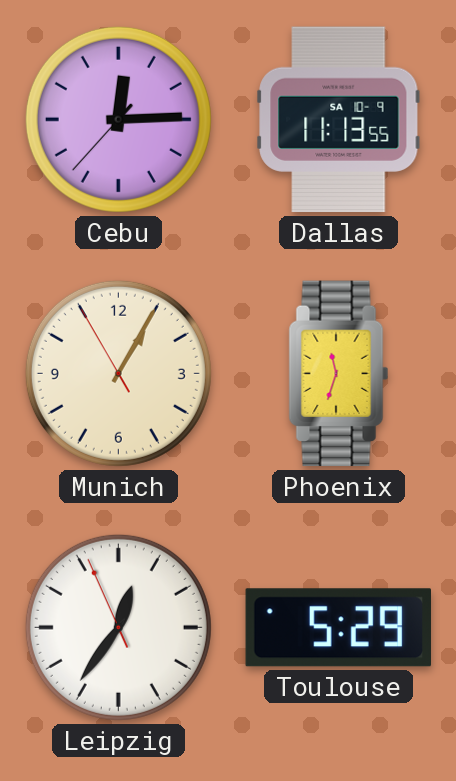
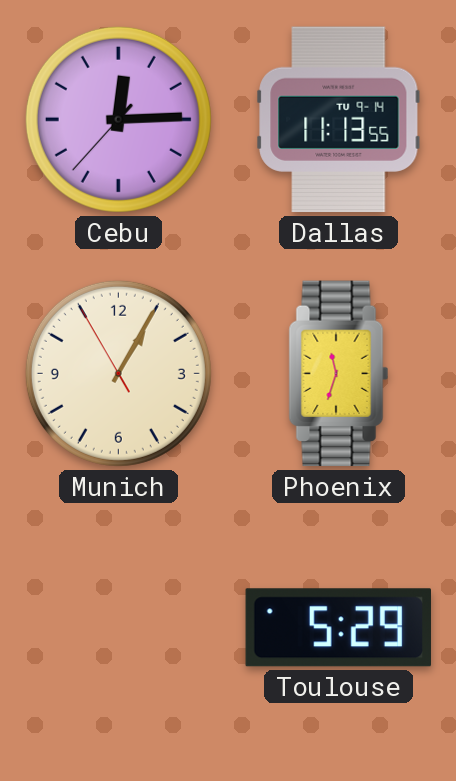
Dallas date: SA 10-9 -> TU 9-14
Leipzig: 12:35 -> none
